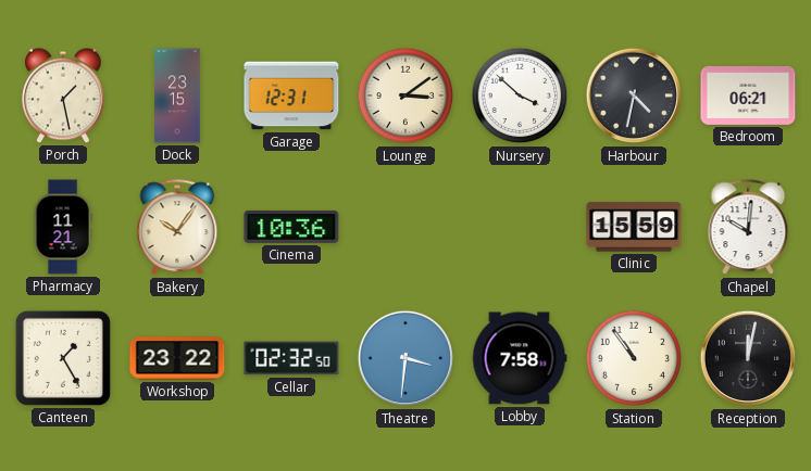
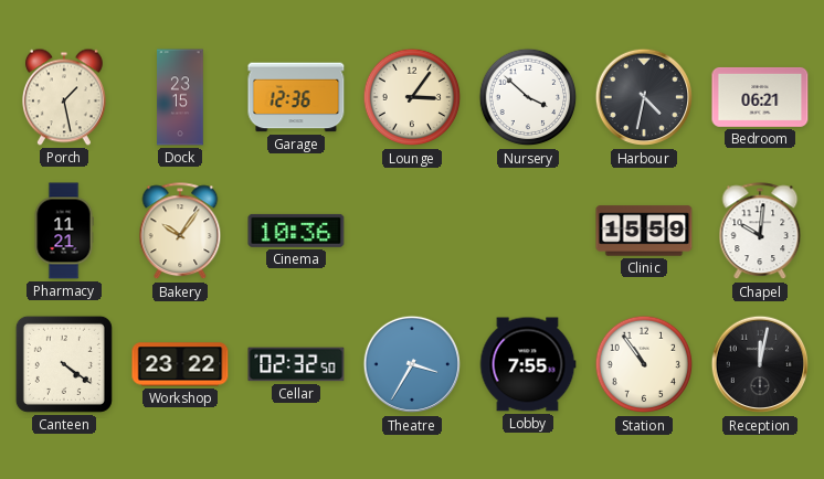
Garage: 12:31 -> 12:36
Lounge: 3:09 -> 3:06
Canteen: 1:25 -> 4:21
Theatre: 3:31 -> 3:35
Lobby: 7:58 -> 7:55
